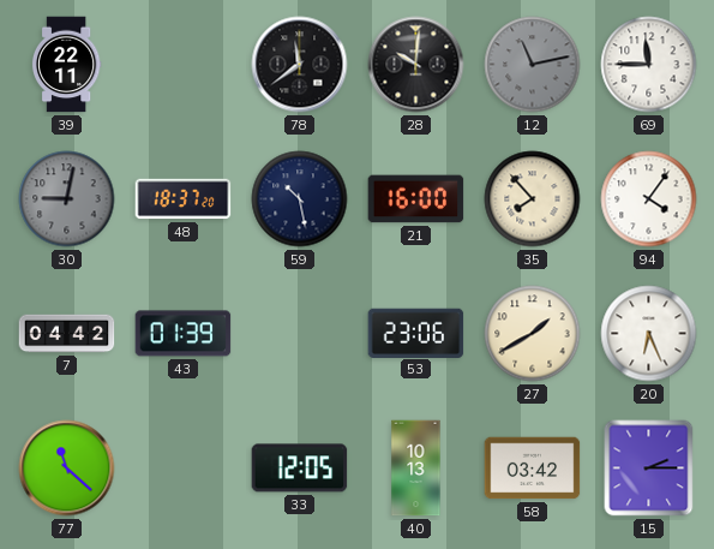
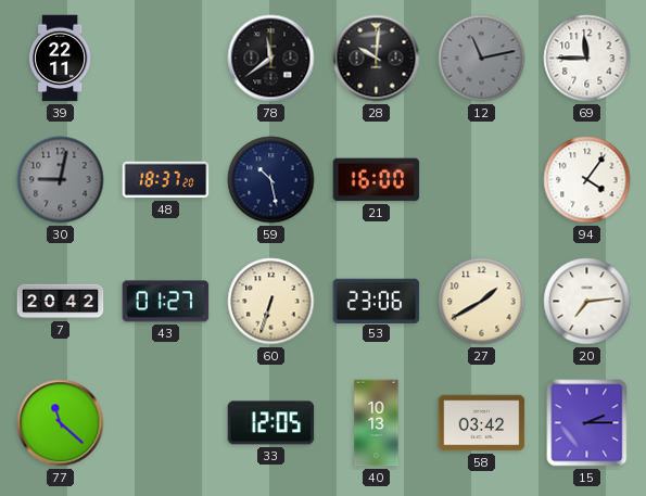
35: 7:53 -> none
7: 04:42 -> 20:42
43: 01:39 -> 01:27
60: none -> 6:33
20: 6:26 -> 7:14
